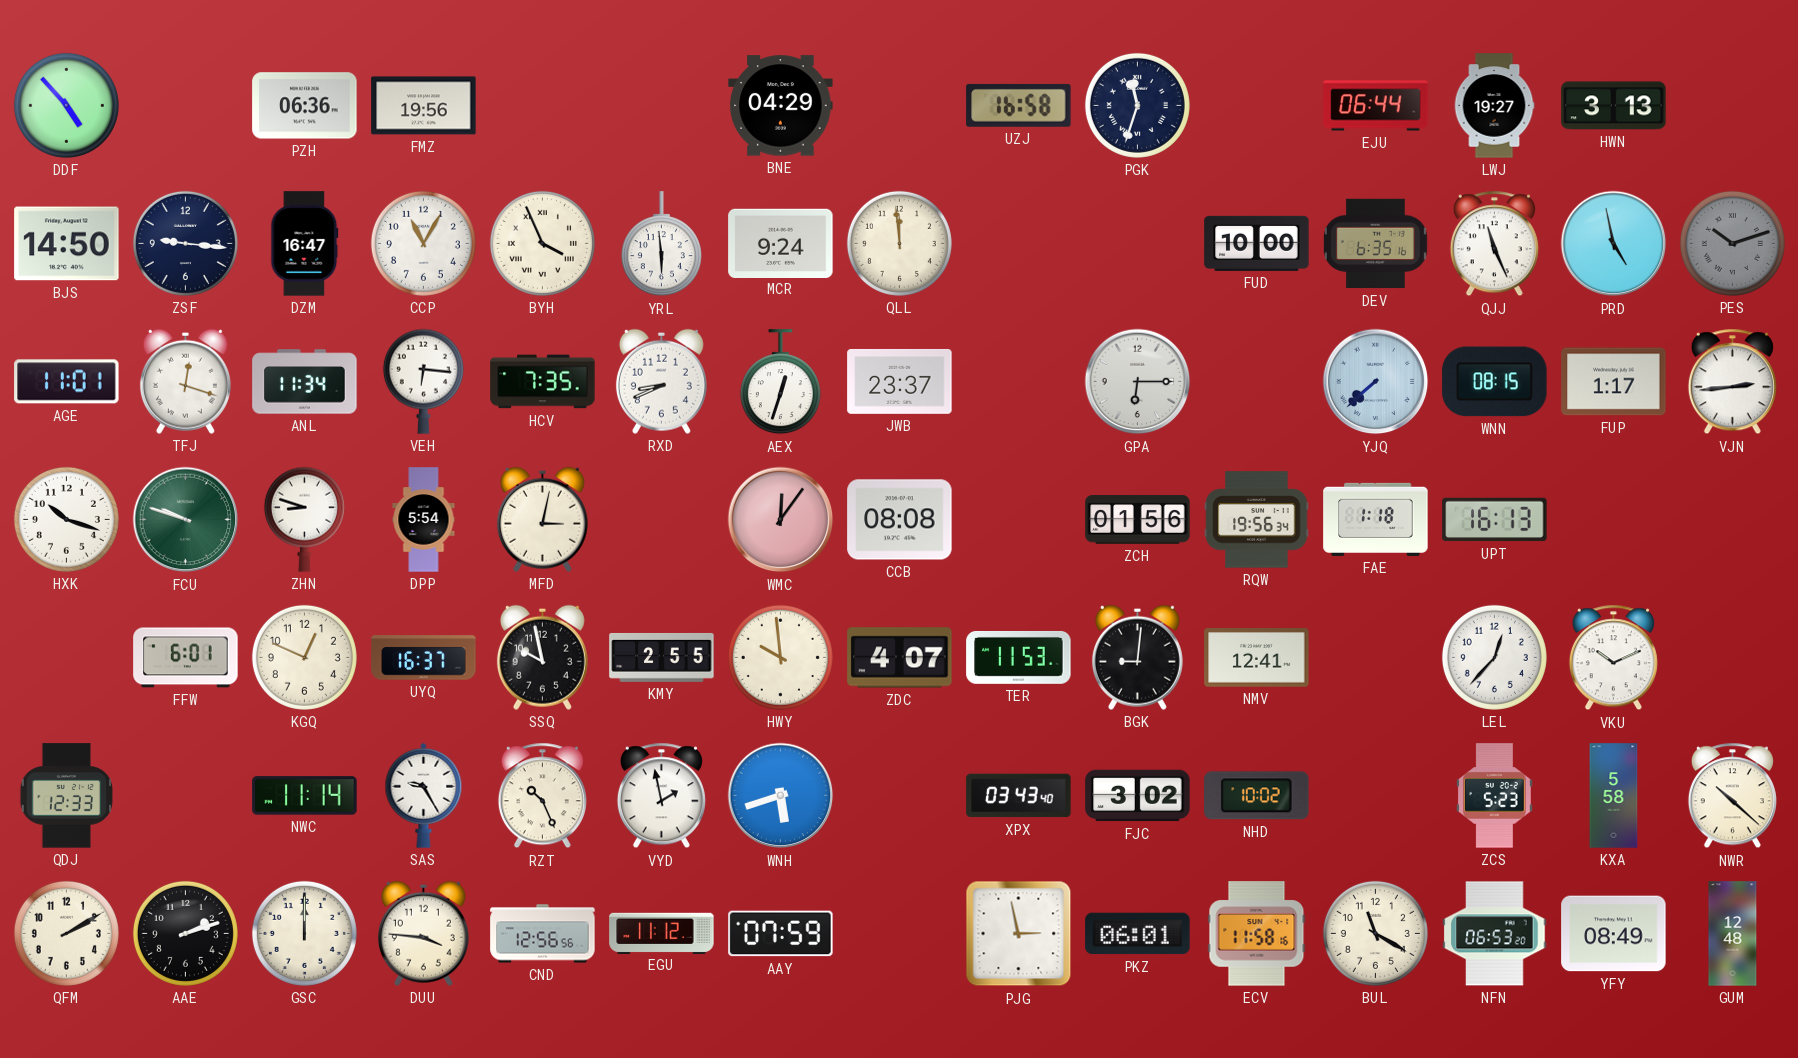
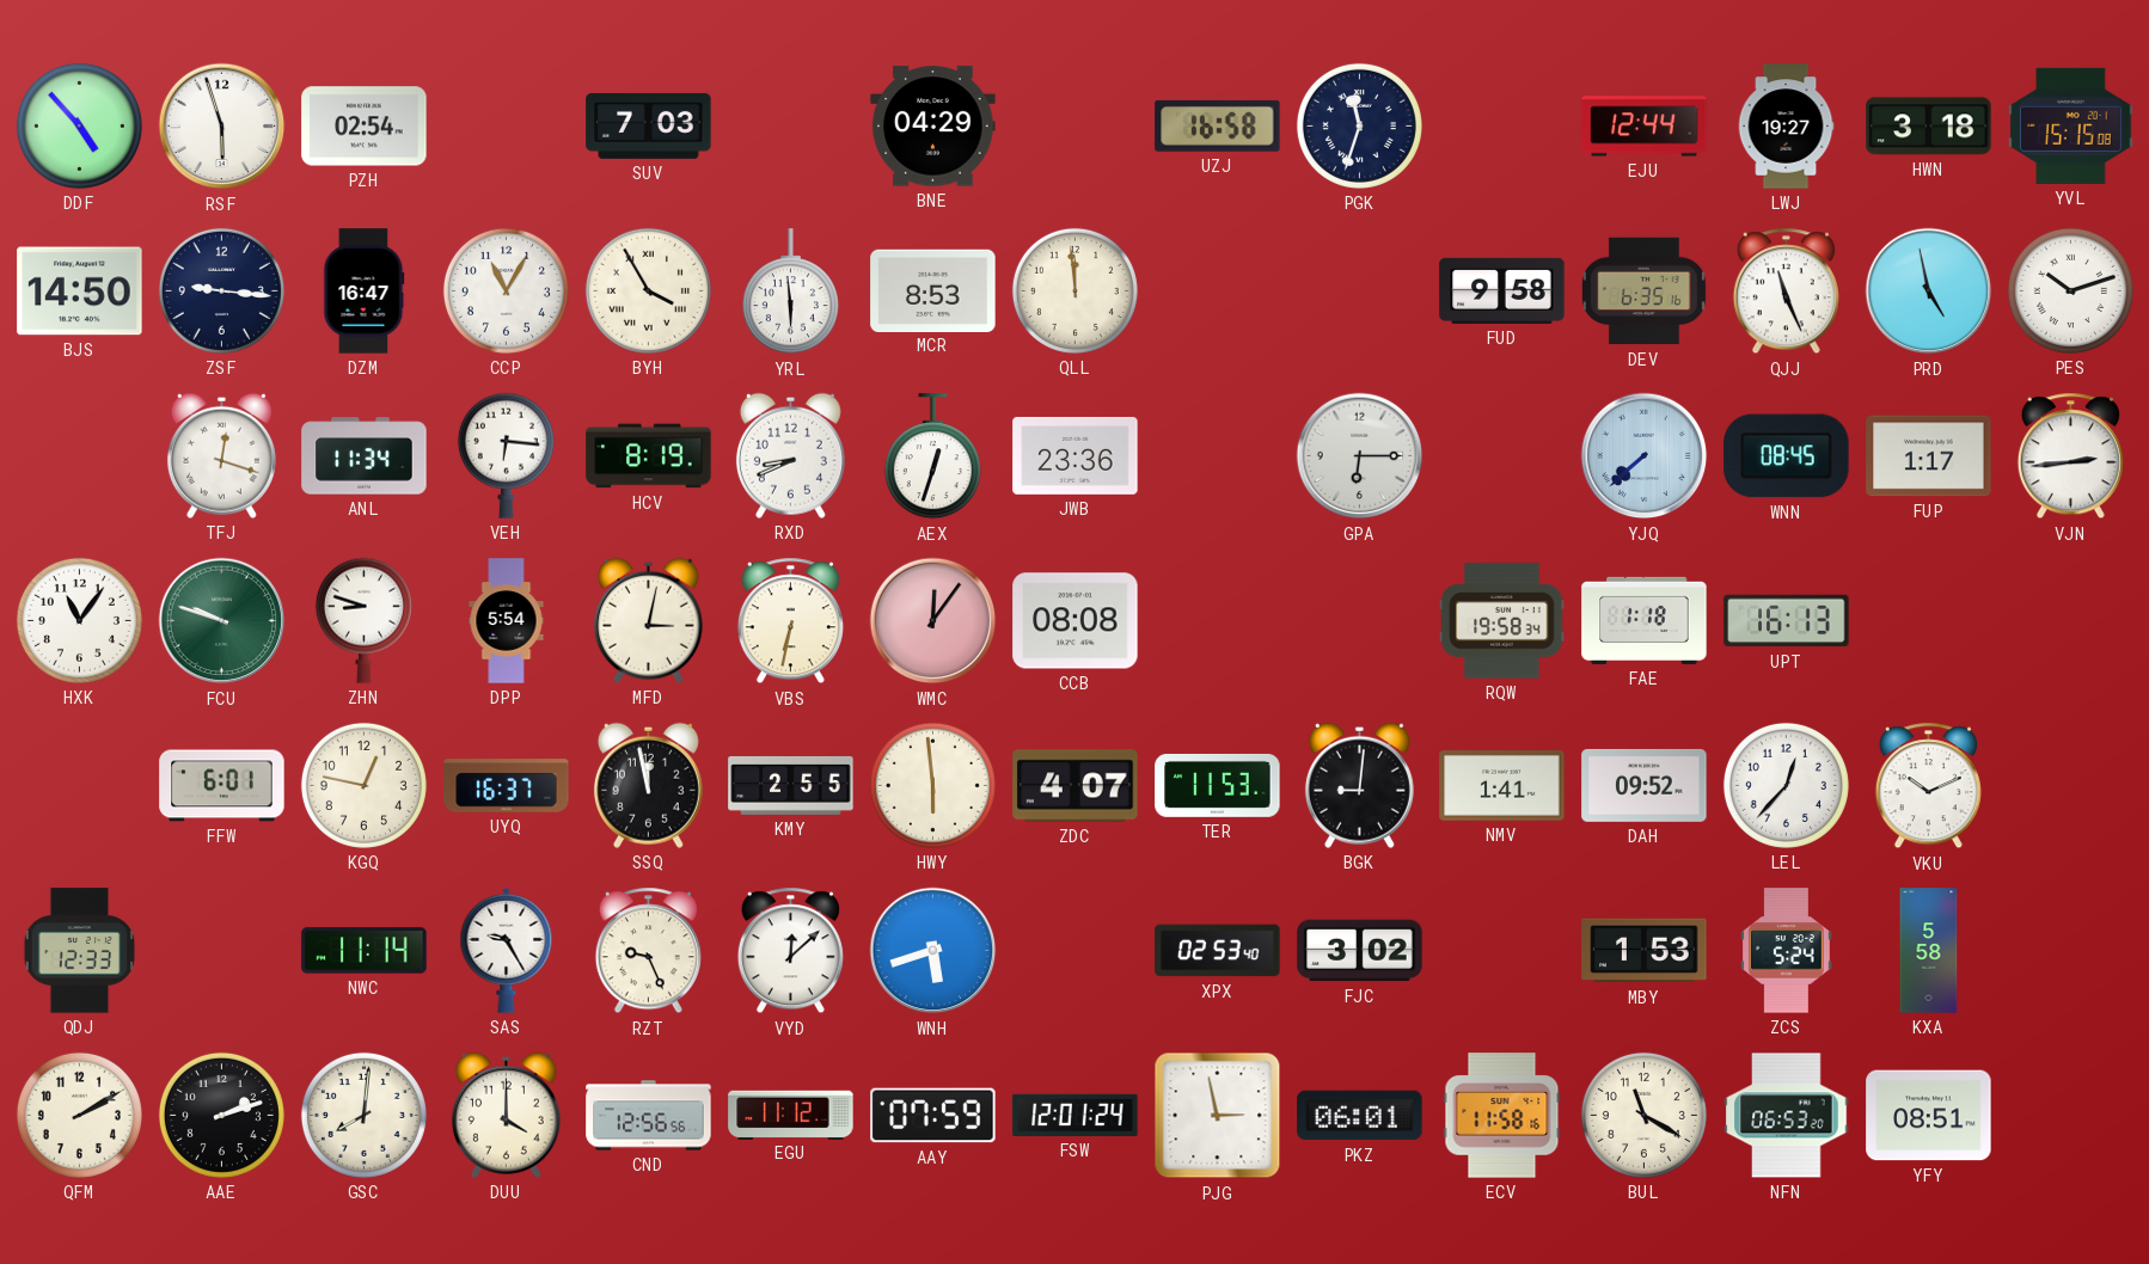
RSF: none -> 5:57
PZH: 06:36 -> 02:54
FMZ: 19:56 -> none
SUV: none -> 7:03
EJU: 06:44 -> 12:44
HWN: 3:13 -> 3:18
YVL: none -> 15:15
BYH: 3:56 -> 3:55
MCR: 9:24 -> 8:53
FUD: 10:00 -> 9:58
PES dial: grey -> white
AGE: 11:01 -> none
HCV: 7:35 -> 8:19
JWB: 23:37 -> 23:36
WNN: 08:15 -> 08:45
HXK: 10:18 -> 11:06
VBS: none -> 6:32
ZCH: 01:56 -> none
RQW: 19:56 -> 19:58
KGQ: 12:49 -> 12:47
SSQ: 9:58 -> 11:58
HWY: 9:59 -> 5:59
NMV: 12:41 -> 1:41
DAH: none -> 09:52
RZT: 10:26 -> 9:26
VYD: 1:58 -> 12:08
XPX: 03:43 -> 02:53
NHD: 10:02 -> none
MBY: none -> 1:53
ZCS: 5:23 -> 5:24
NWR: 10:22 -> none
GSC: 12:00 -> 8:01
DUU: 3:46 -> 4:00
FSW: none -> 12:01
YFY: 08:49 -> 08:51
GUM: 12:48 -> none
